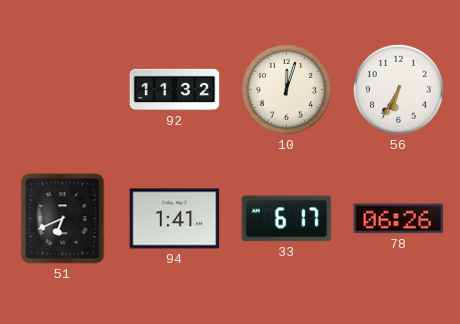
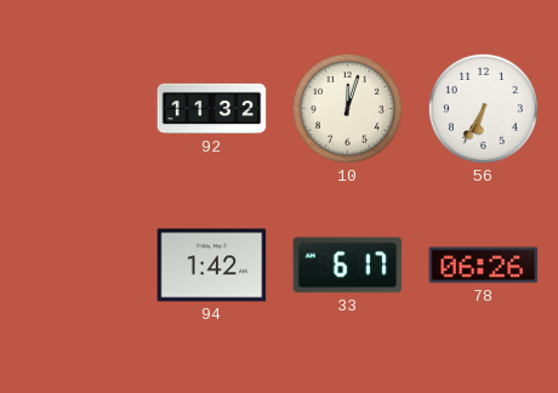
51: 6:41 -> none
94: 1:41 -> 1:42
